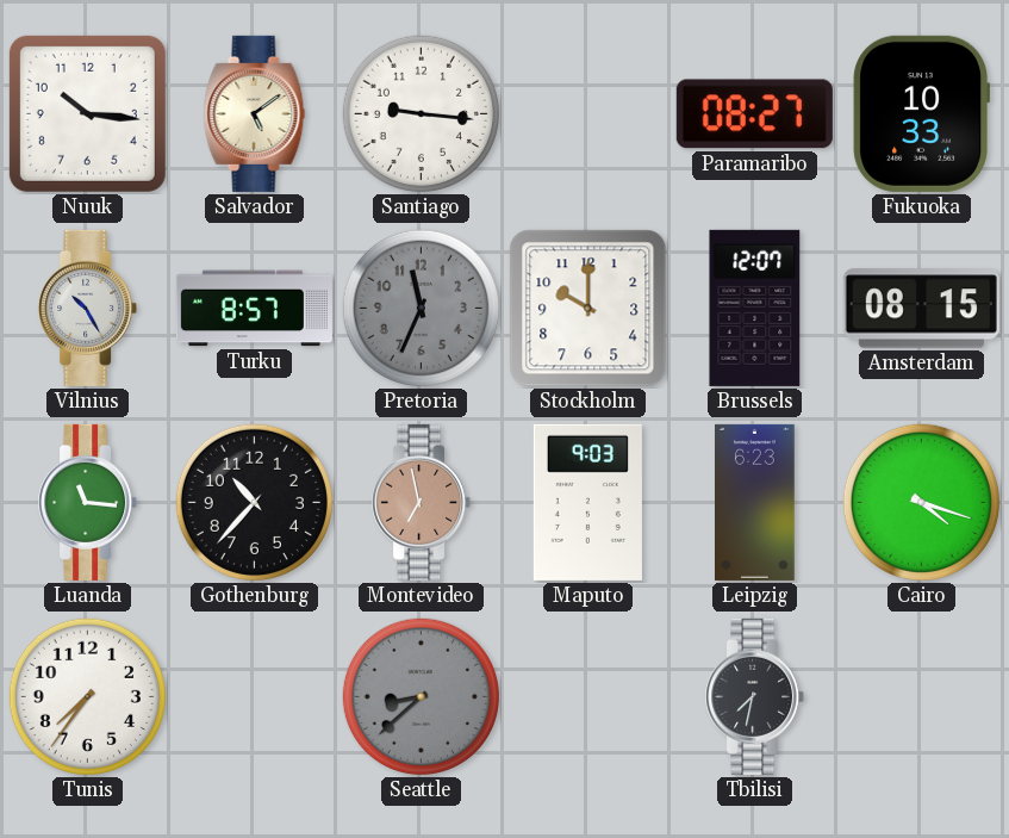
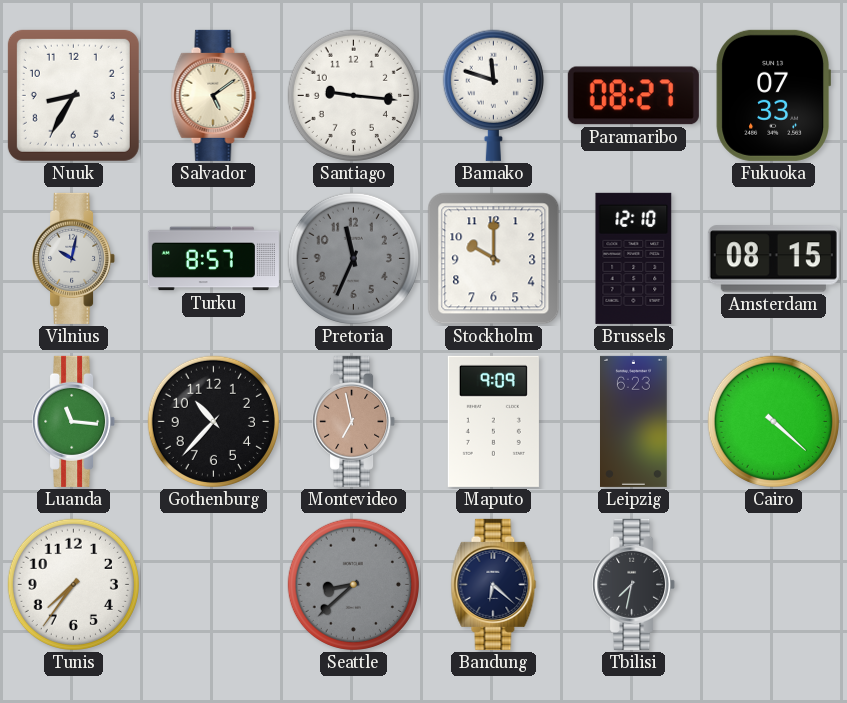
Nuuk: 10:16 -> 8:35
Bamako: none -> 11:48
Fukuoka: 10:33 -> 07:33
Vilnius: 10:25 -> 10:02
Brussels: 12:07 -> 12:10
Maputo: 9:03 -> 9:09
Cairo: 4:18 -> 4:22
Bandung: none -> 6:22
